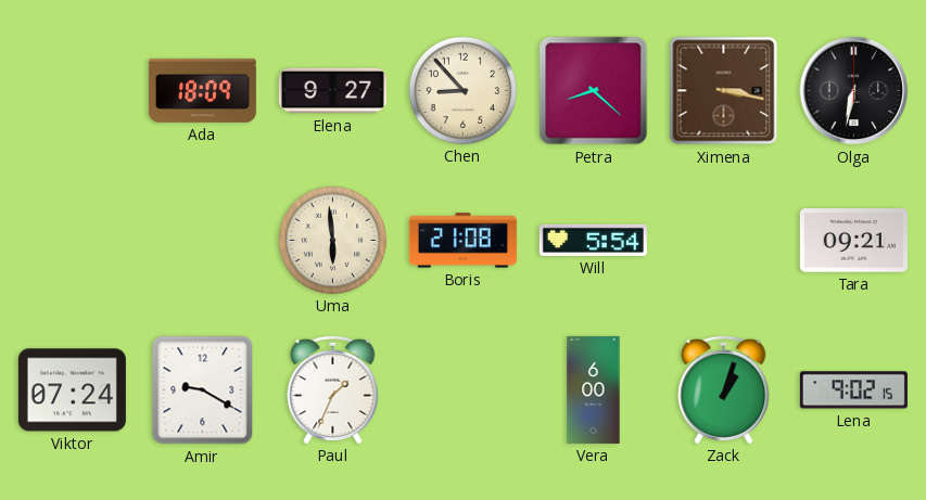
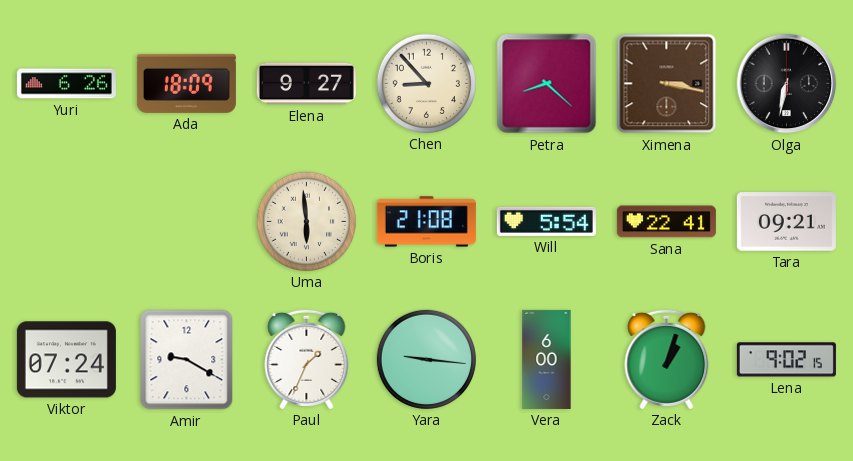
Yuri: none -> 6:26
Sana: none -> 22:41
Yara: none -> 9:16
